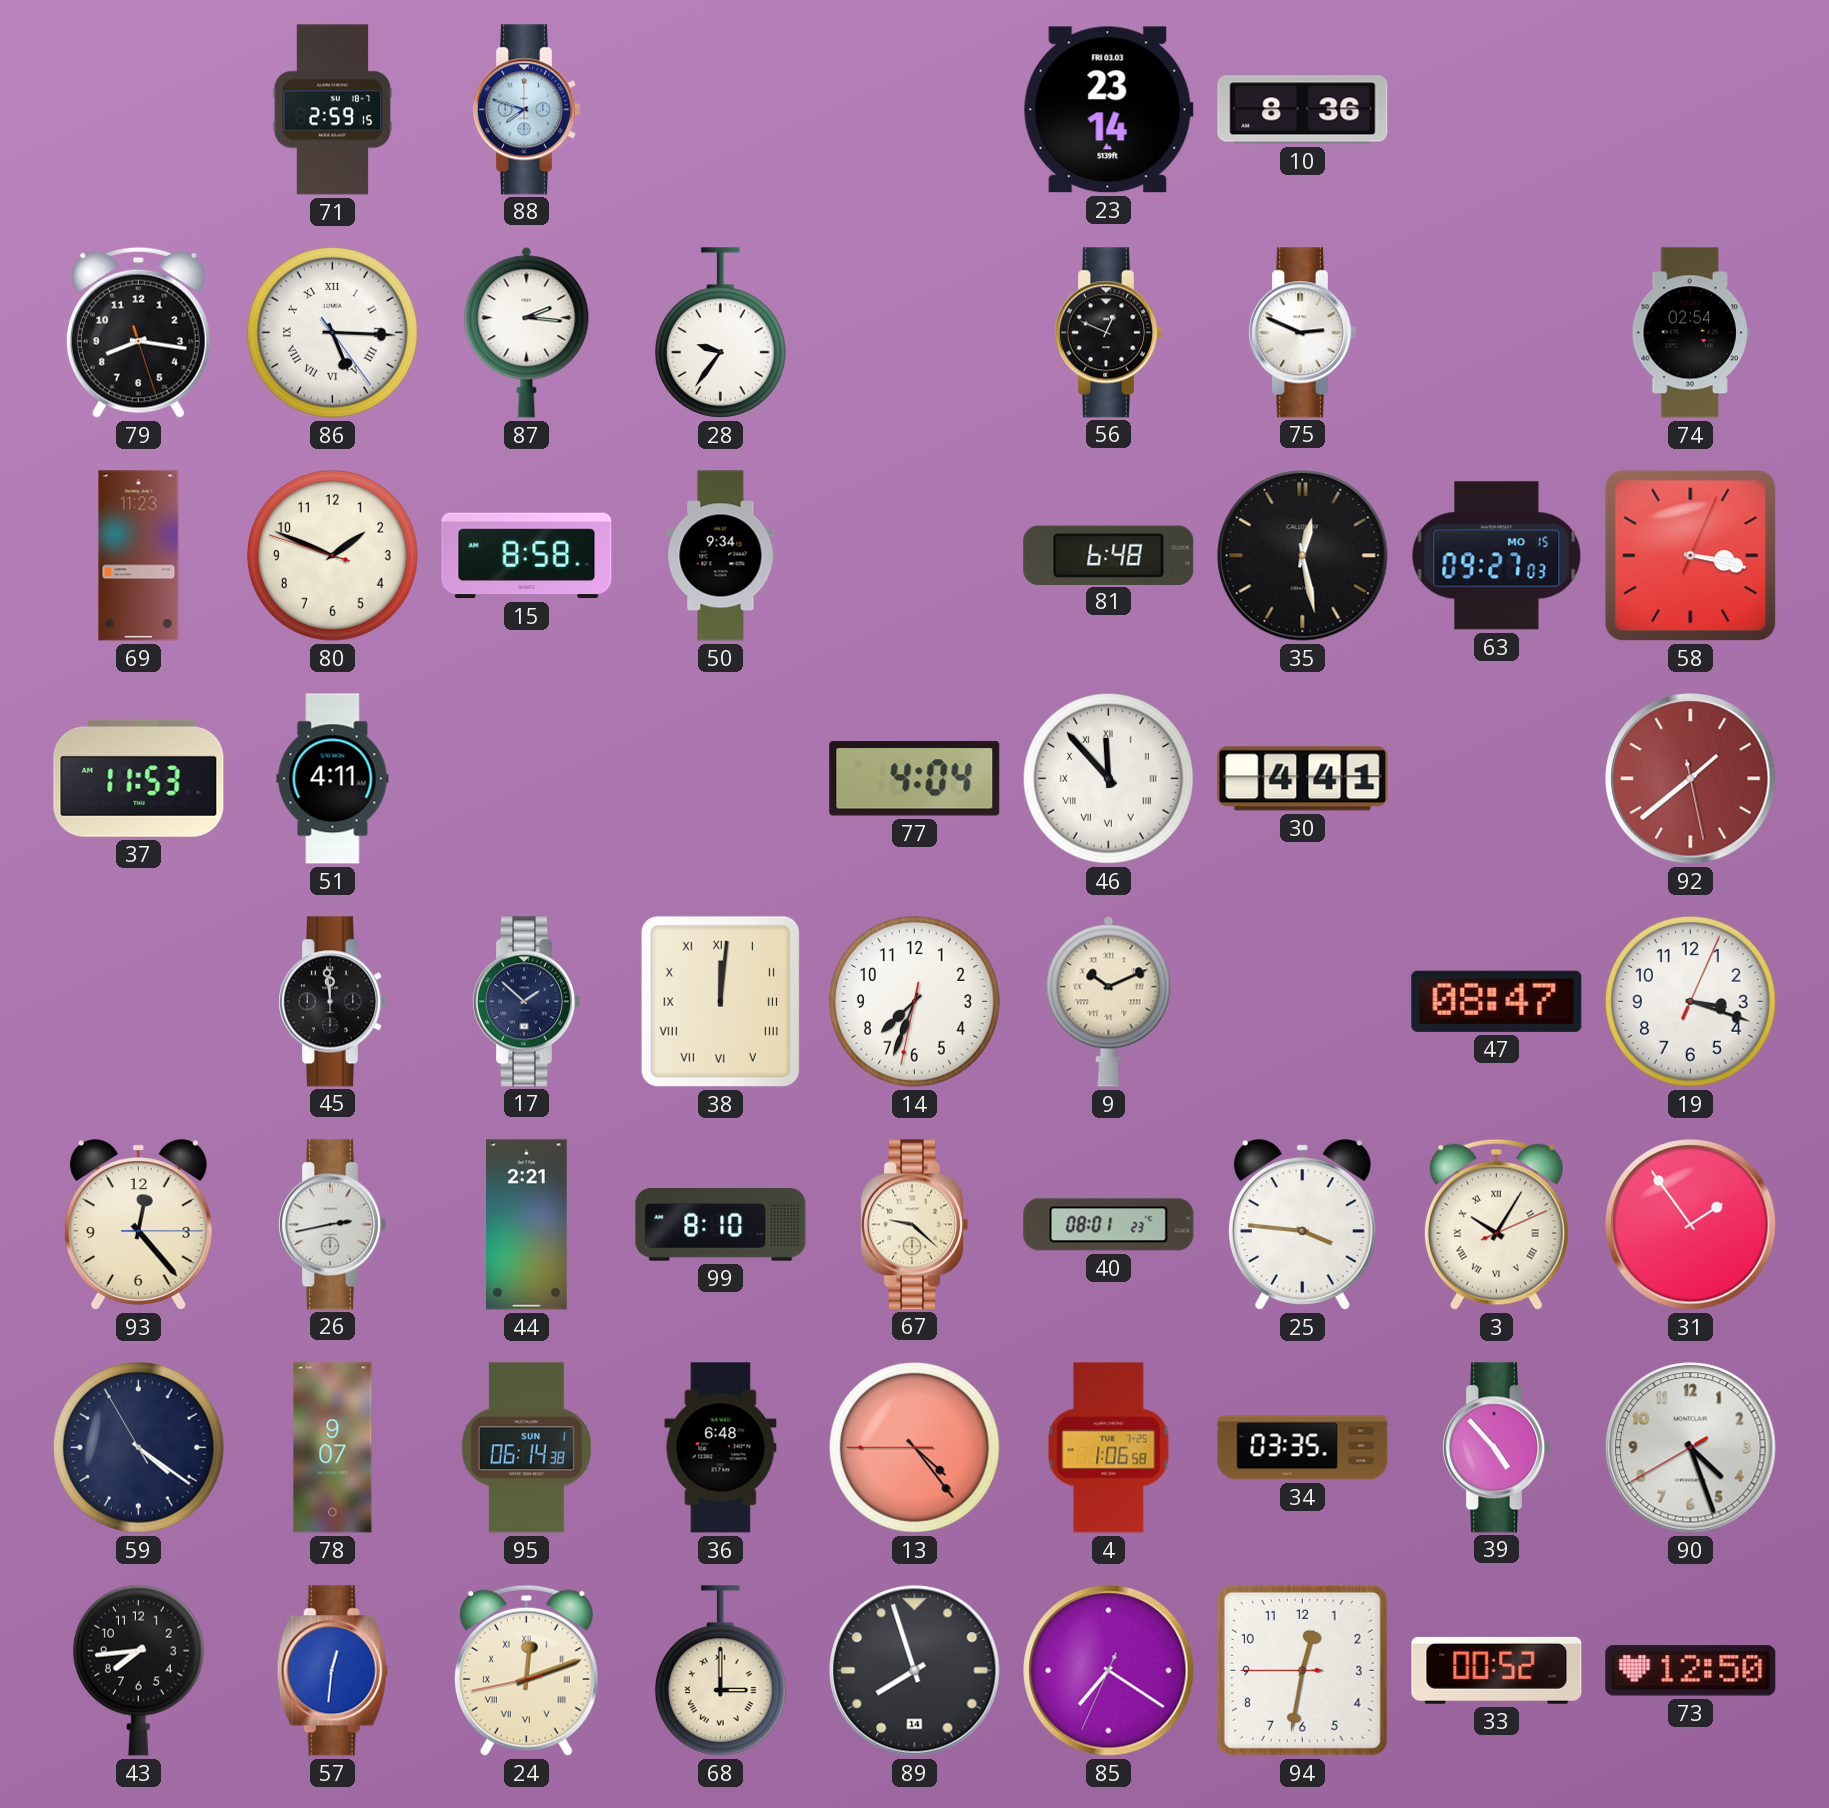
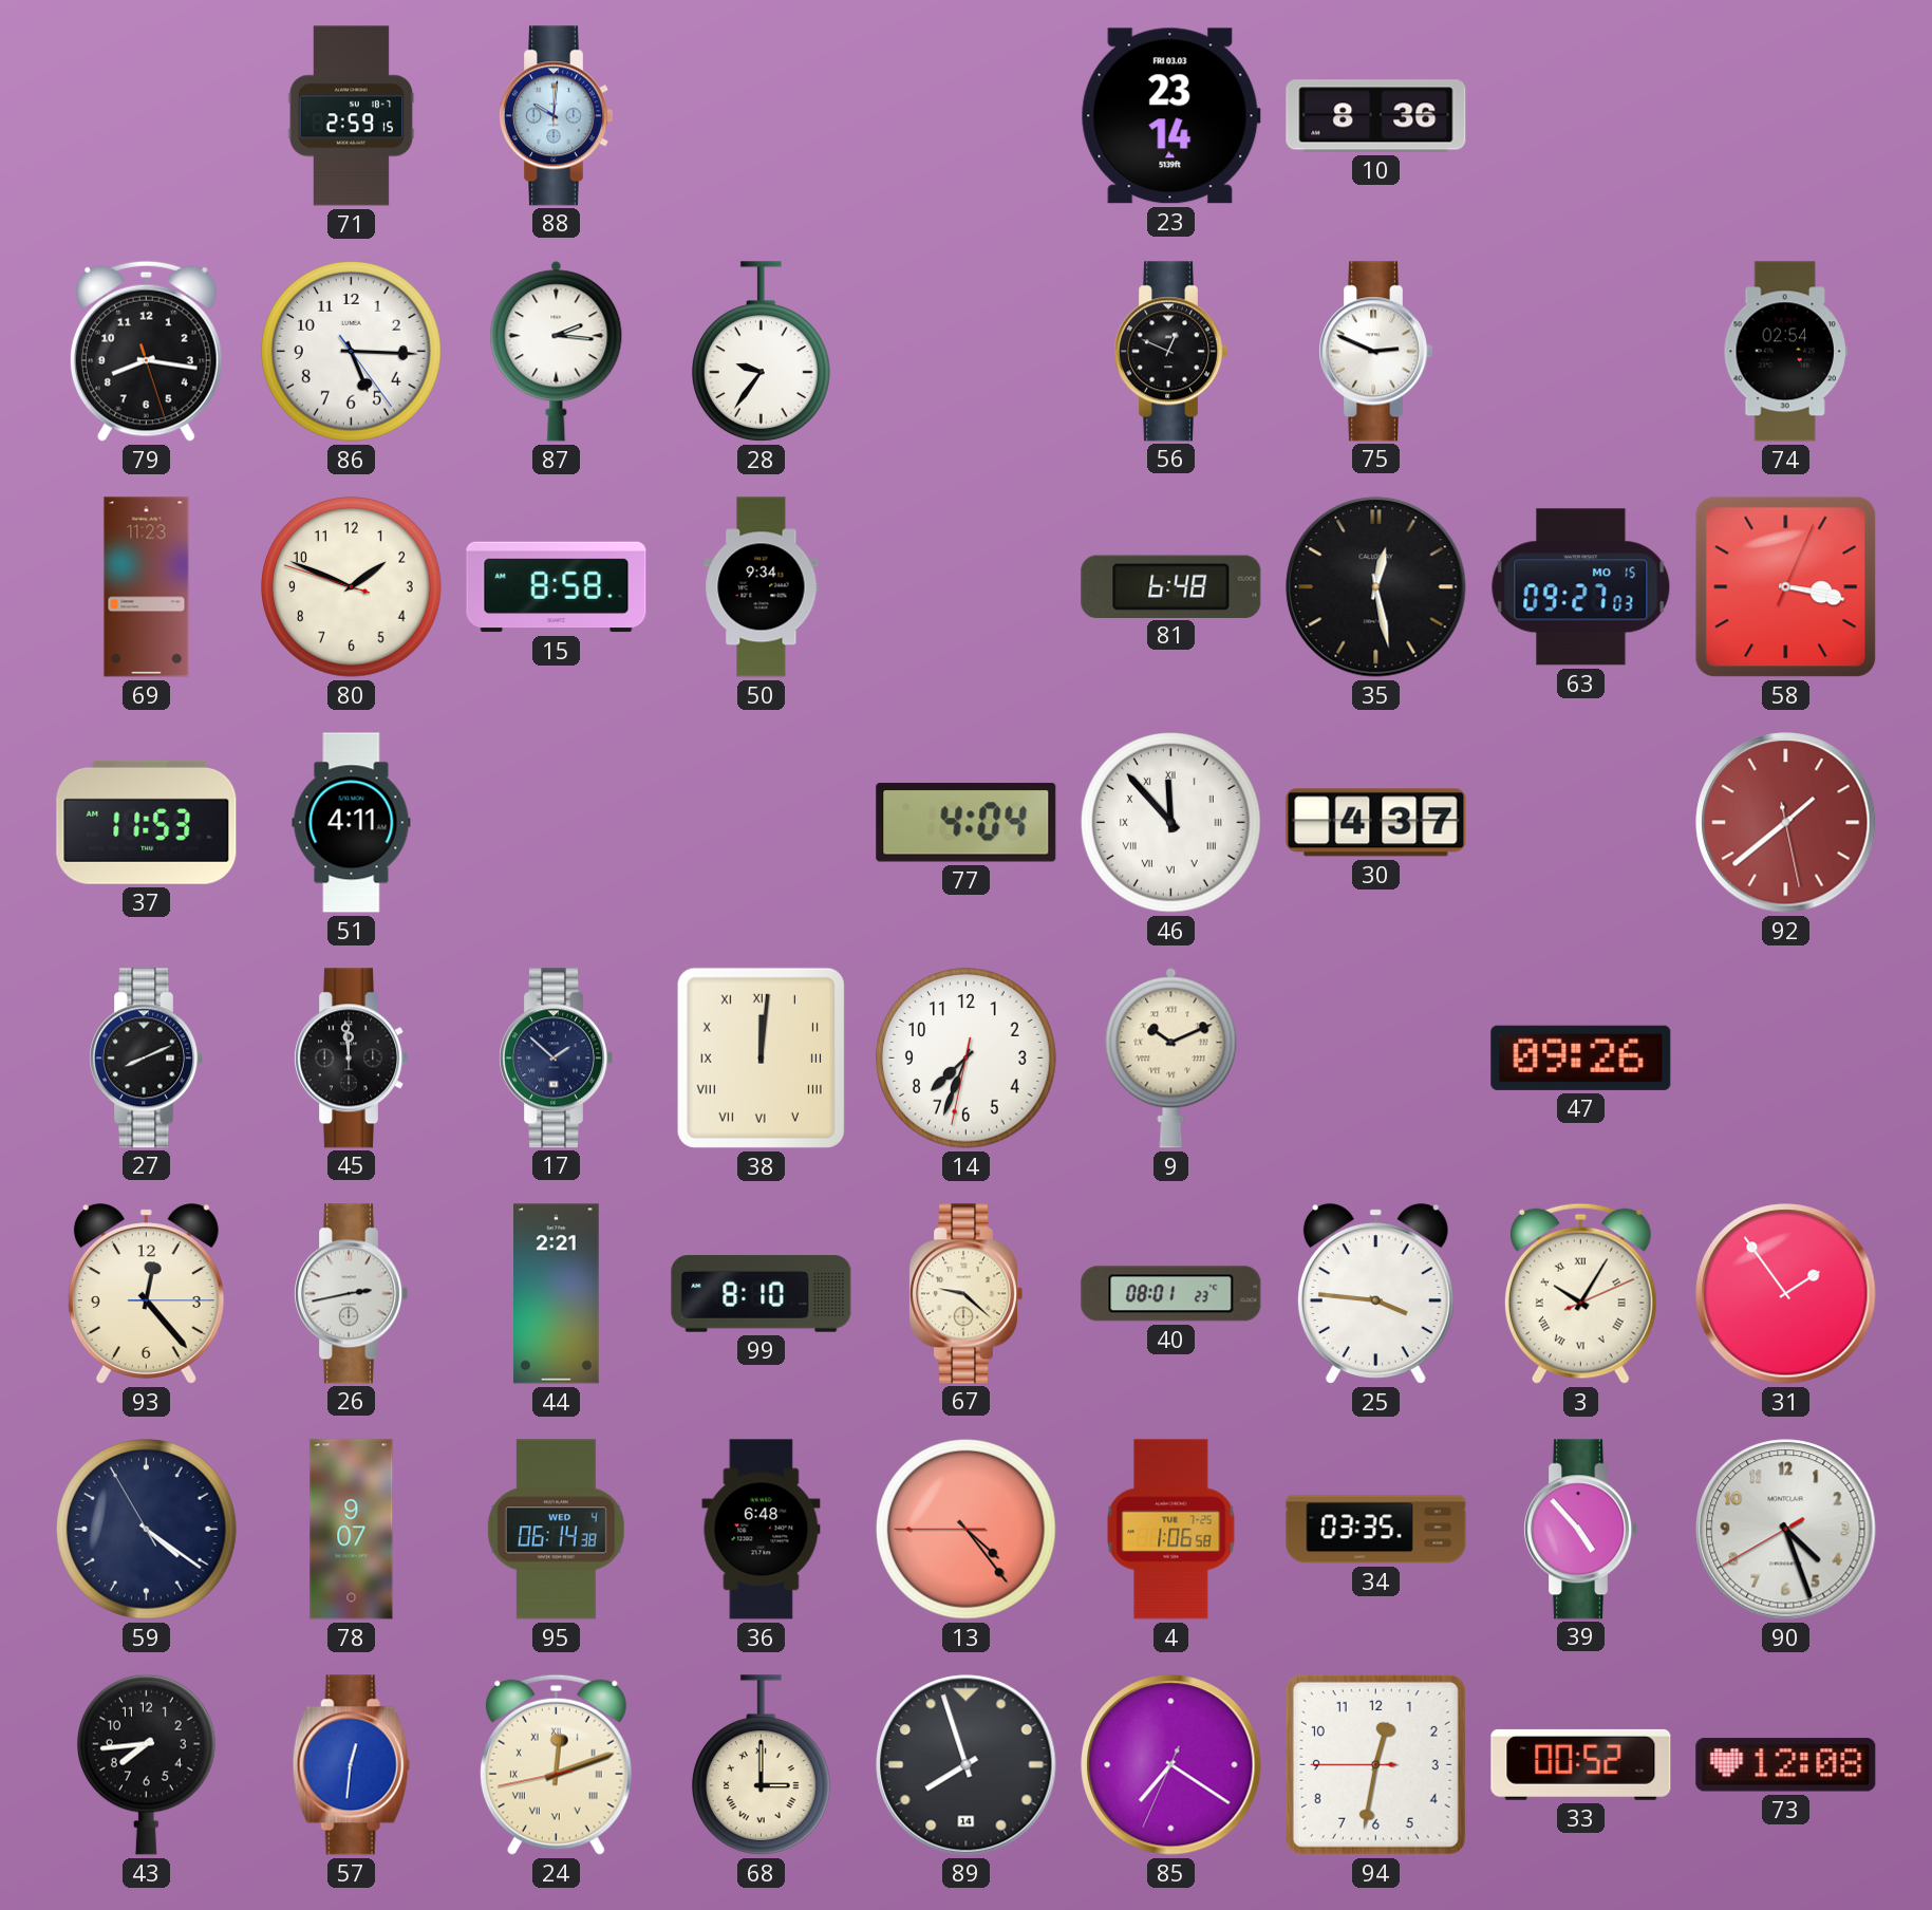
88: 7:48 -> 10:01
86 numerals: Roman -> Arabic
30: 4:41 -> 4:37
27: none -> 8:11
47: 08:47 -> 09:26
19: 3:18 -> none
95 date: SUN 1 -> WED 4
73: 12:50 -> 12:08
